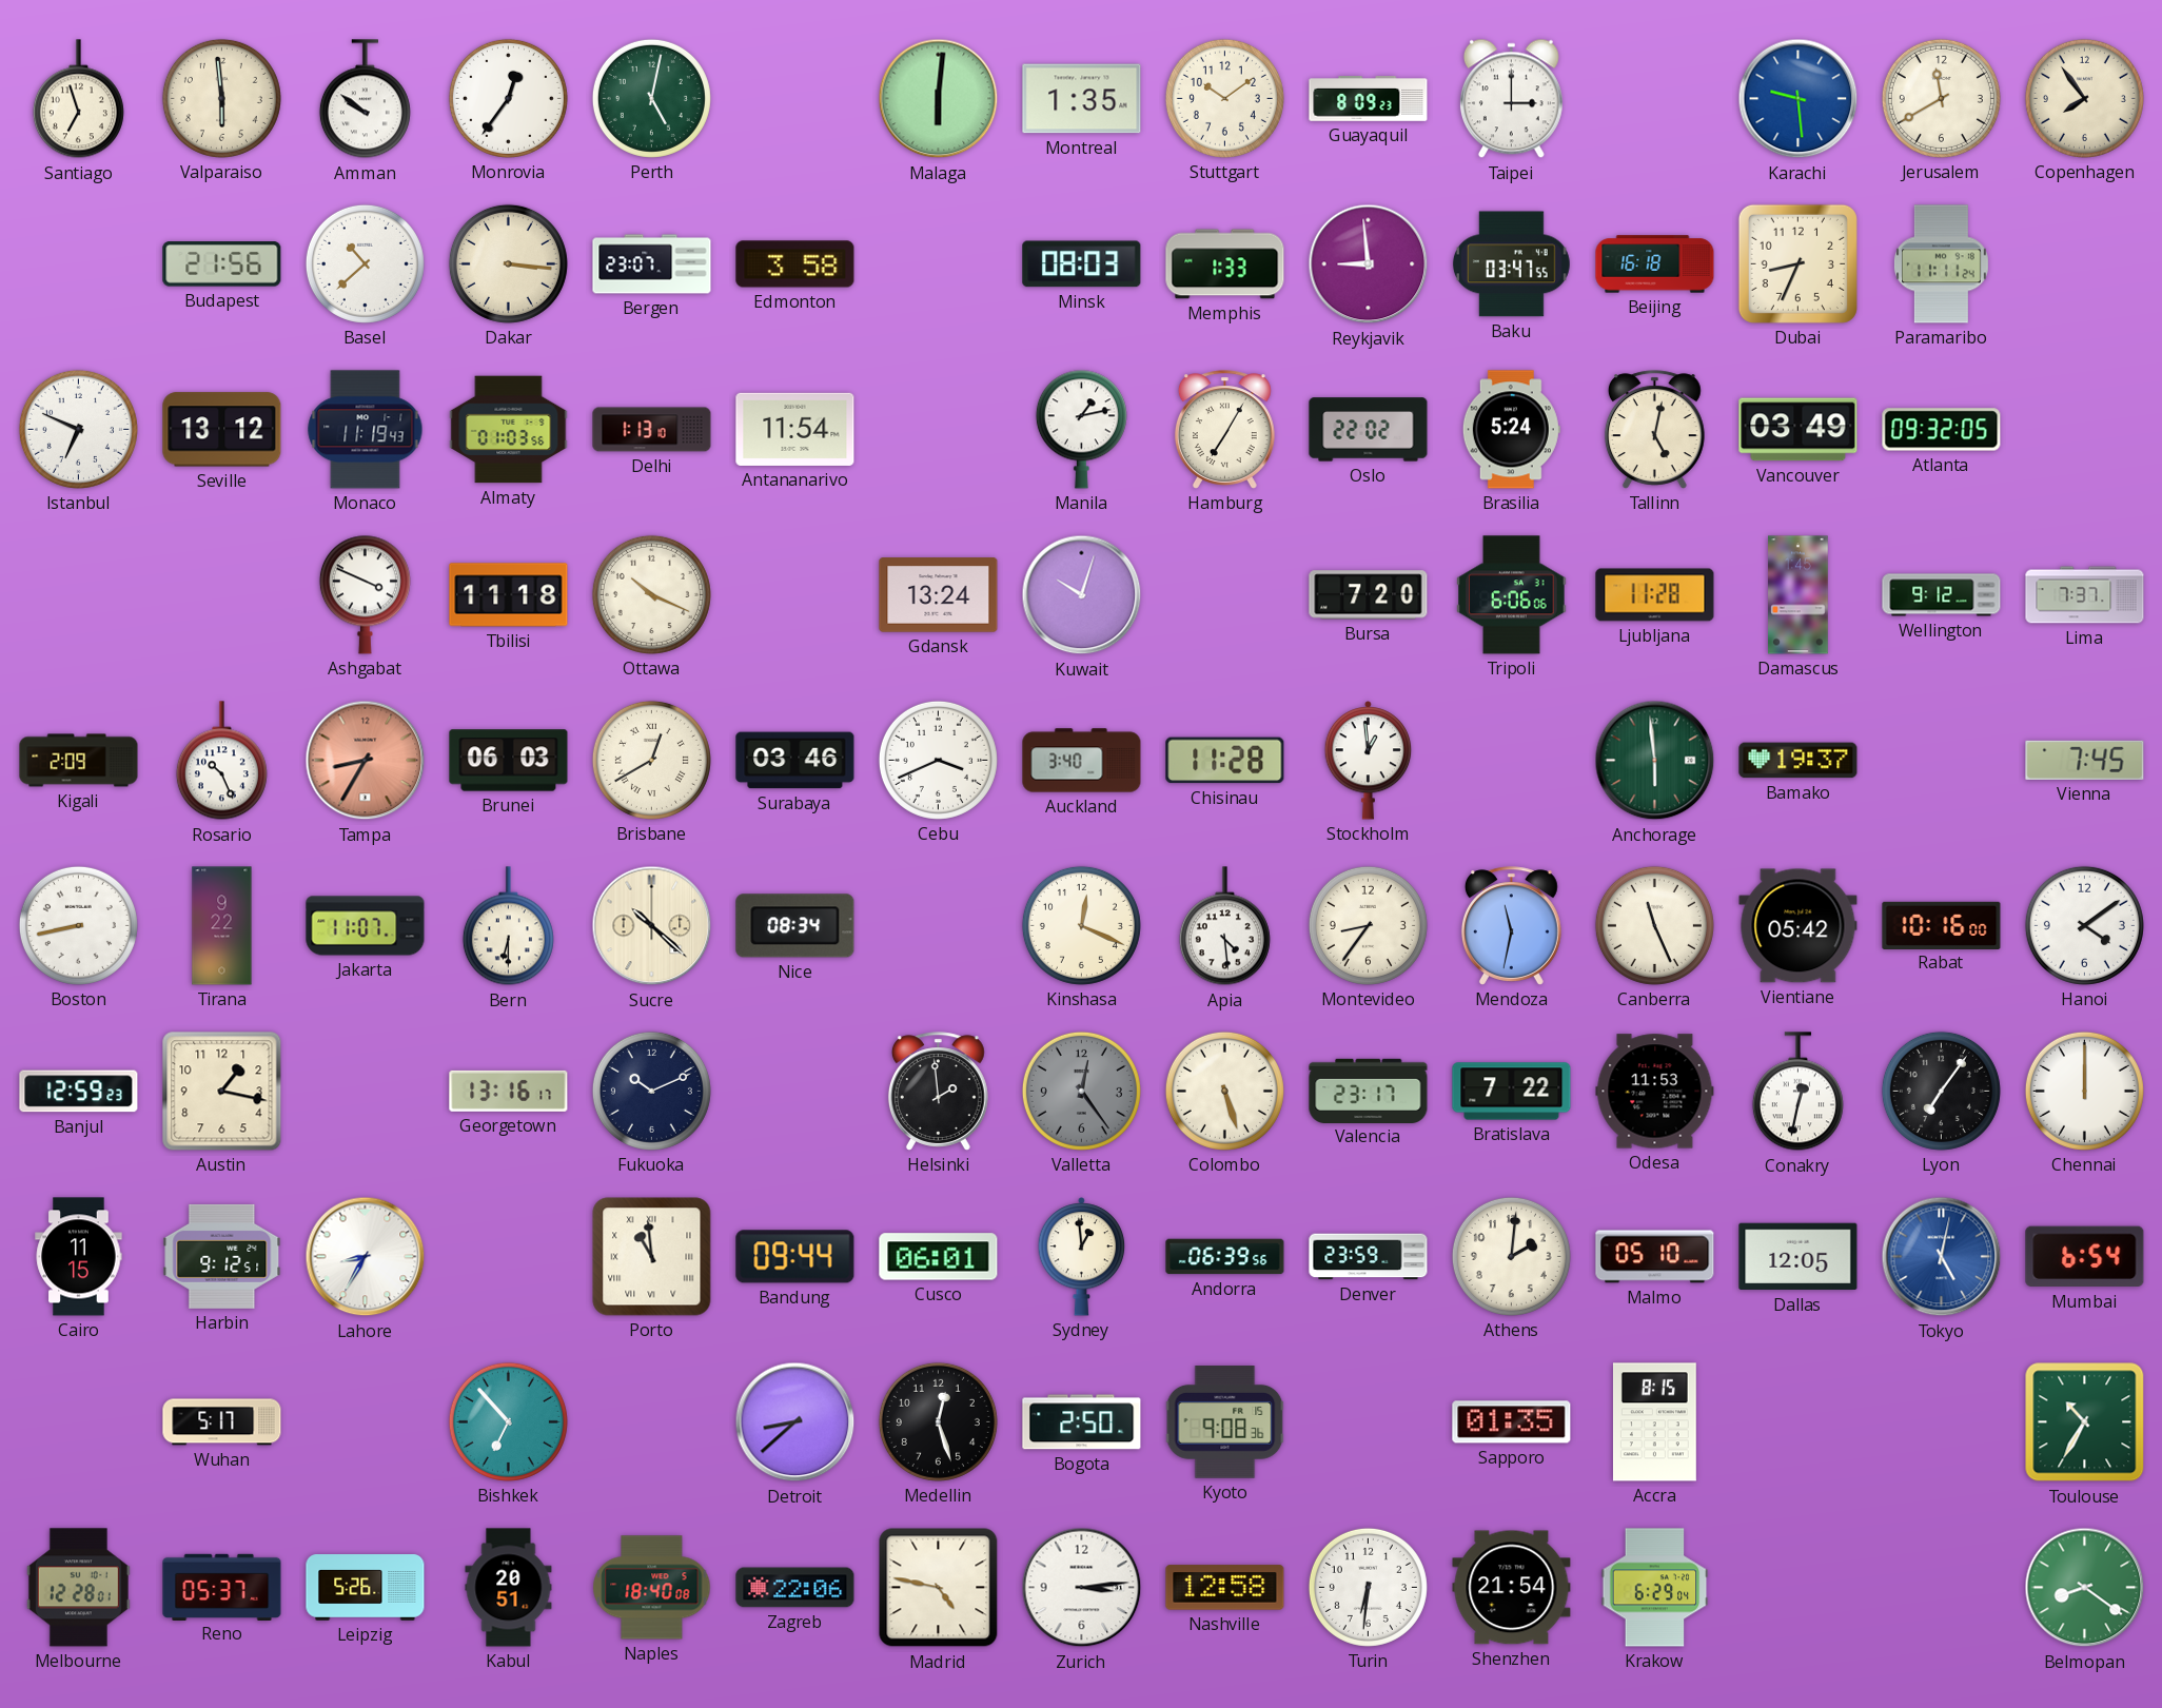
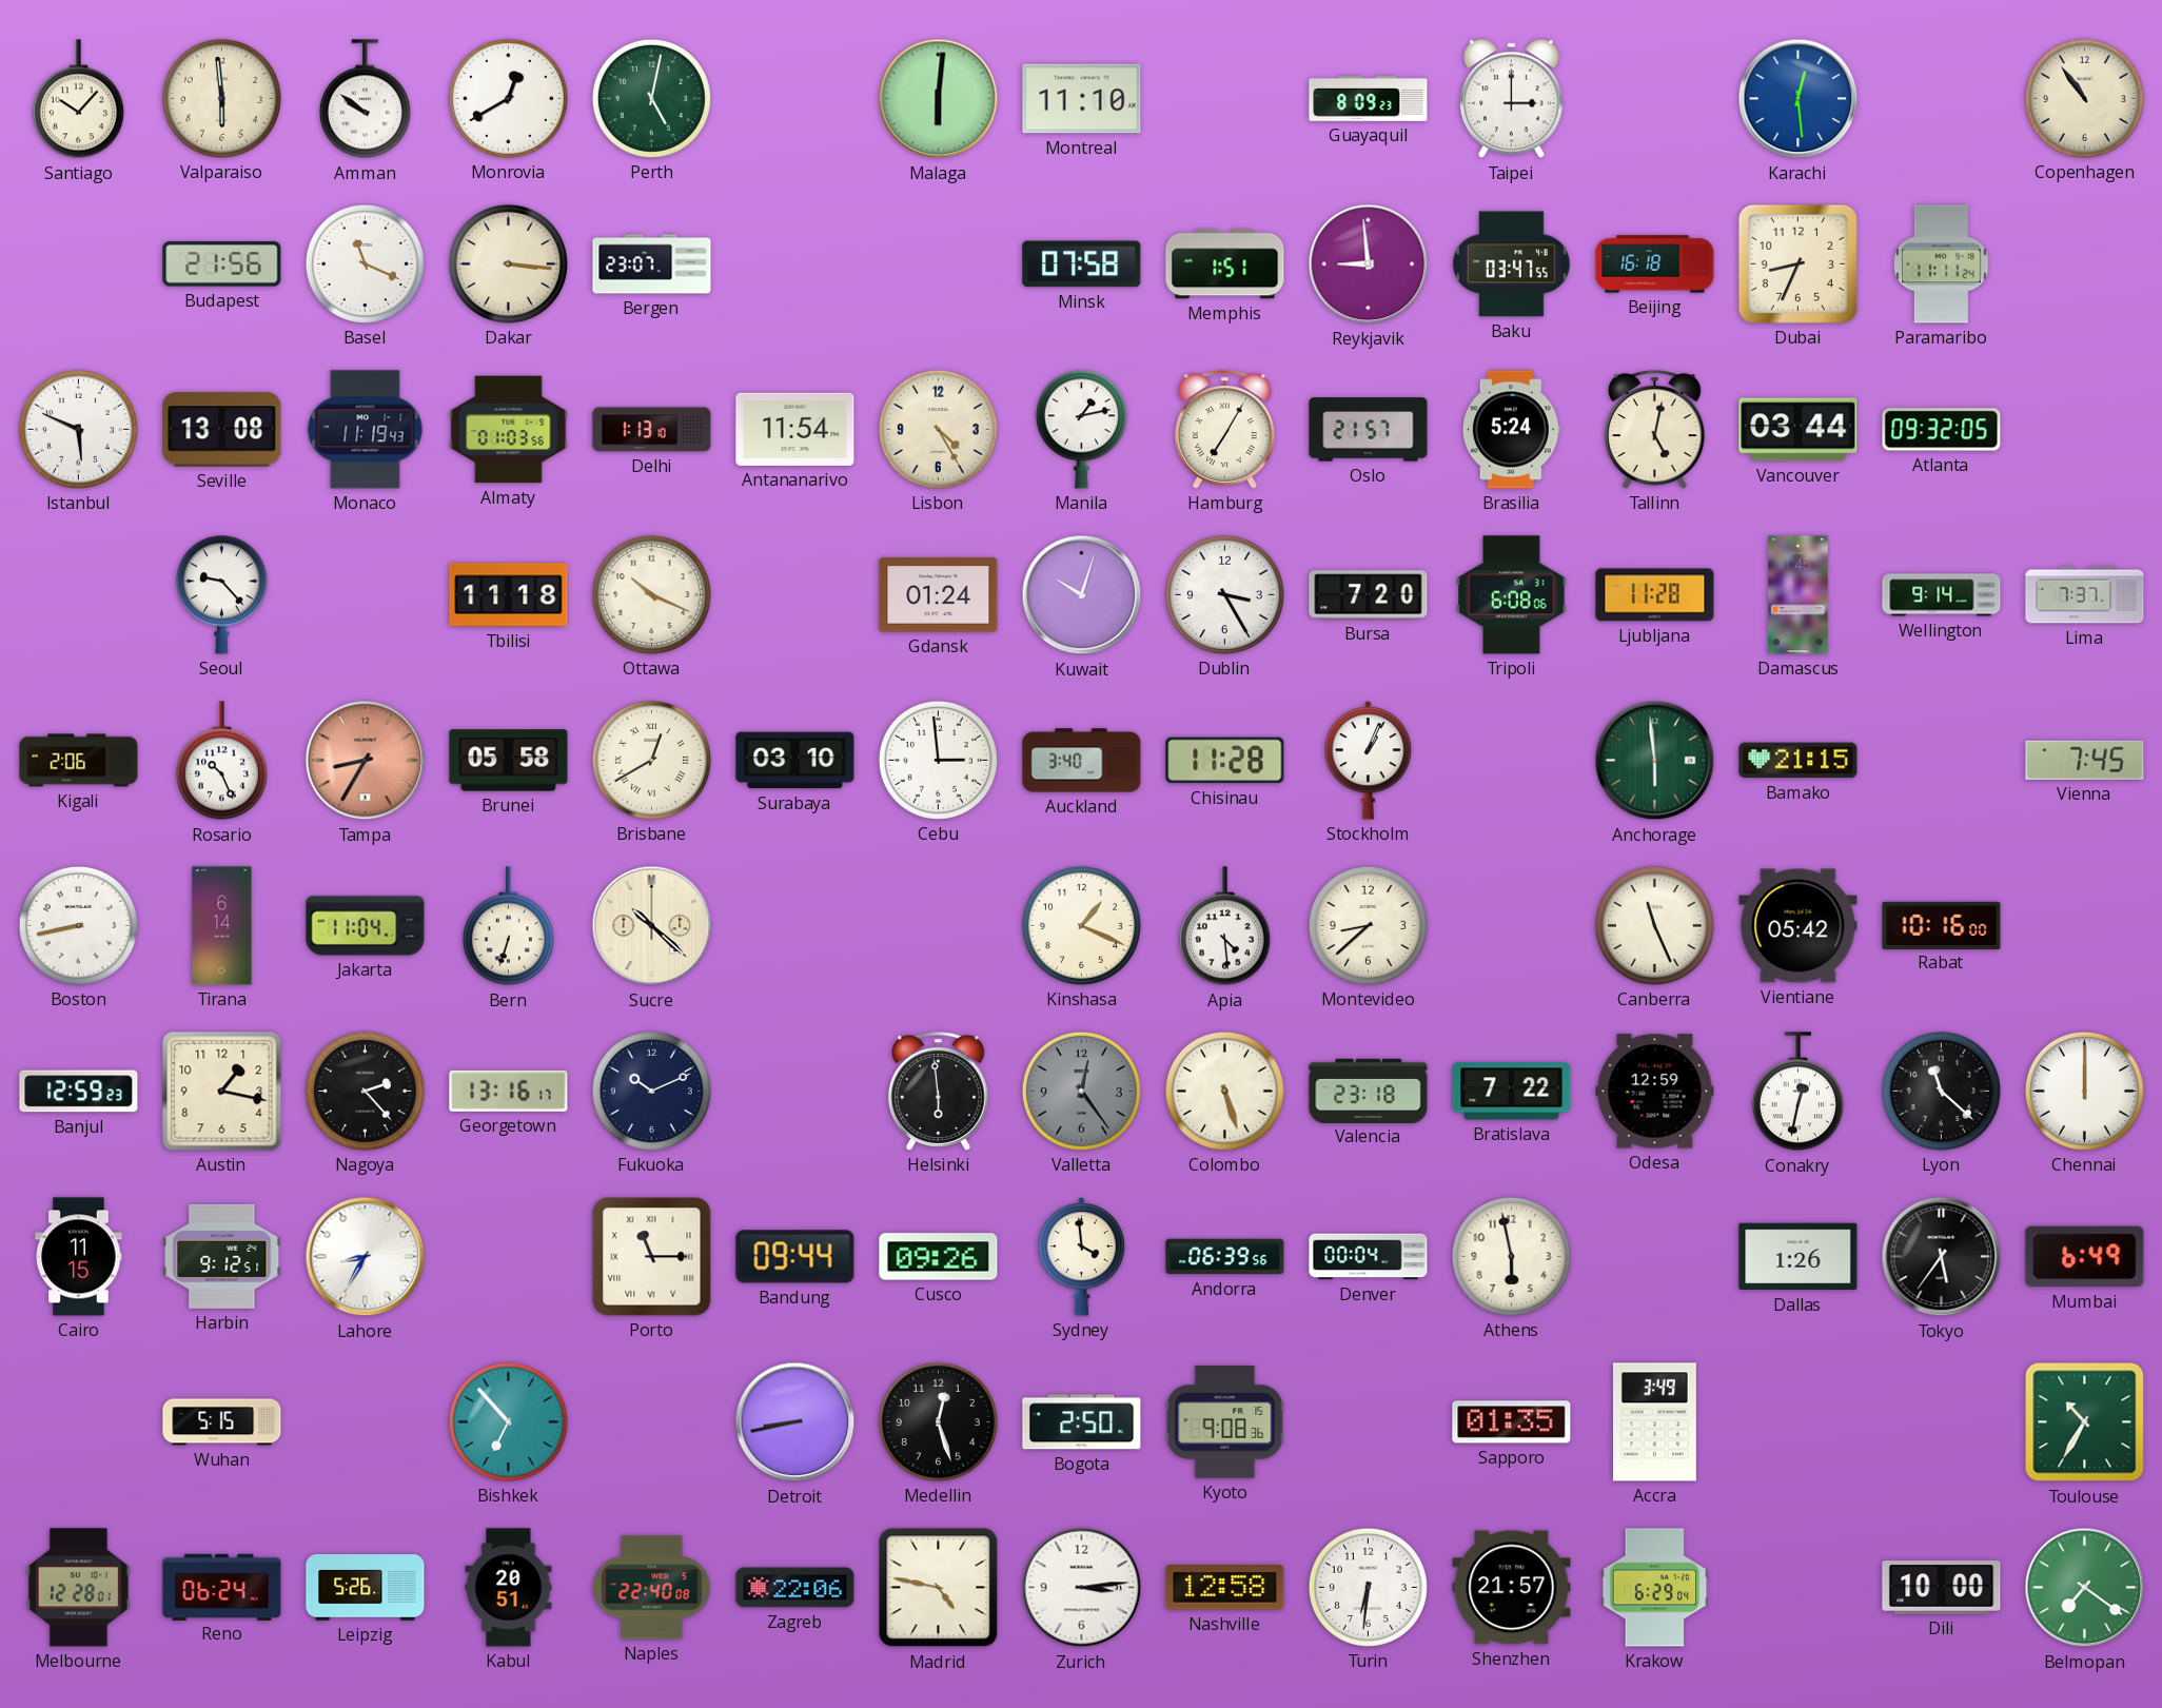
Santiago: 6:57 -> 10:07
Monrovia: 12:36 -> 12:40
Montreal: 1:35 -> 11:10
Stuttgart: 10:09 -> none
Karachi: 9:29 -> 12:29
Jerusalem: 11:40 -> none
Copenhagen: 7:54 -> 10:54
Basel: 10:38 -> 11:19
Edmonton: 3:58 -> none
Minsk: 08:03 -> 07:58
Memphis: 1:33 -> 1:51
Istanbul: 6:49 -> 5:49
Seville: 13:12 -> 13:08
Lisbon: none -> 4:25
Oslo: 22:02 -> 21:57
Vancouver: 03:49 -> 03:44
Seoul: none -> 9:23
Ashgabat: 3:49 -> none
Gdansk: 13:24 -> 01:24
Dublin: none -> 3:25
Tripoli: 6:06 -> 6:08
Wellington: 9:12 -> 9:14
Kigali: 2:09 -> 2:06
Brunei: 06:03 -> 05:58
Surabaya: 03:46 -> 03:10
Cebu: 3:41 -> 2:59
Stockholm: 12:59 -> 1:04
Bamako: 19:37 -> 21:15
Tirana: 9:22 -> 6:14
Jakarta: 11:07 -> 11:04
Bern: 6:30 -> 6:33
Nice: 08:34 -> none
Kinshasa: 12:19 -> 1:19
Montevideo: 8:36 -> 8:38
Mendoza: 11:32 -> none
Hanoi: 4:09 -> none
Nagoya: none -> 2:23
Helsinki: 1:59 -> 5:59
Valencia: 23:17 -> 23:18
Odesa: 11:53 -> 12:59
Lyon: 7:06 -> 11:22
Porto: 10:59 -> 11:15
Cusco: 06:01 -> 09:26
Sydney: 12:59 -> 3:59
Denver: 23:59 -> 00:04
Athens: 2:01 -> 5:58
Malmo: 05:10 -> none
Dallas: 12:05 -> 1:26
Tokyo: 5:02 -> 5:36
Tokyo dial: blue -> black
Mumbai: 6:54 -> 6:49
Wuhan: 5:17 -> 5:15
Detroit: 8:38 -> 8:43
Accra: 8:15 -> 3:49
Reno: 05:37 -> 06:24
Naples: 18:40 -> 22:40
Shenzhen: 21:54 -> 21:57
Dili: none -> 10:00
Belmopan: 8:21 -> 7:21
